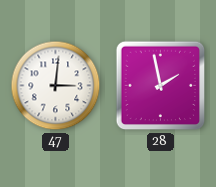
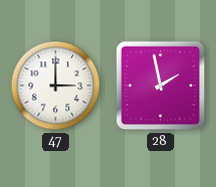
47: 3:01 -> 3:00
